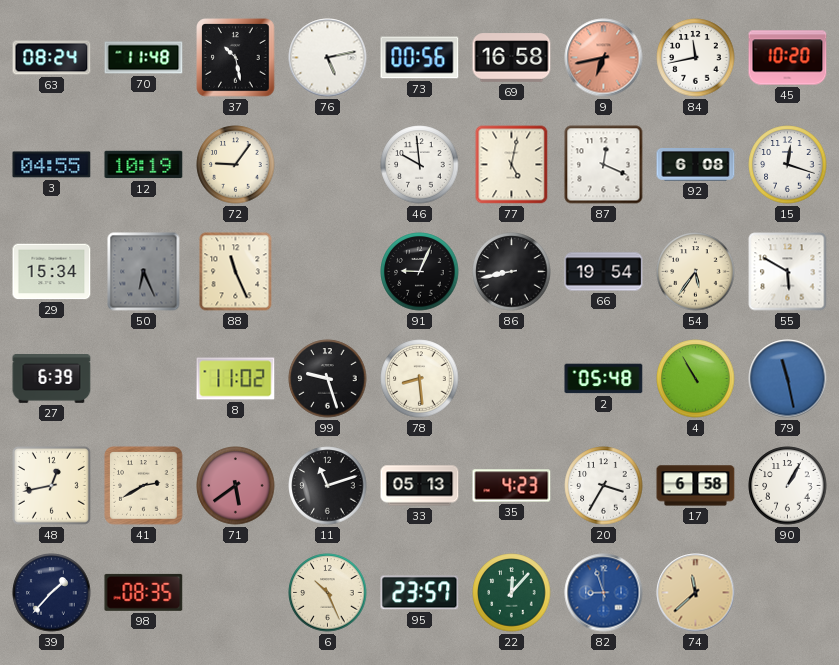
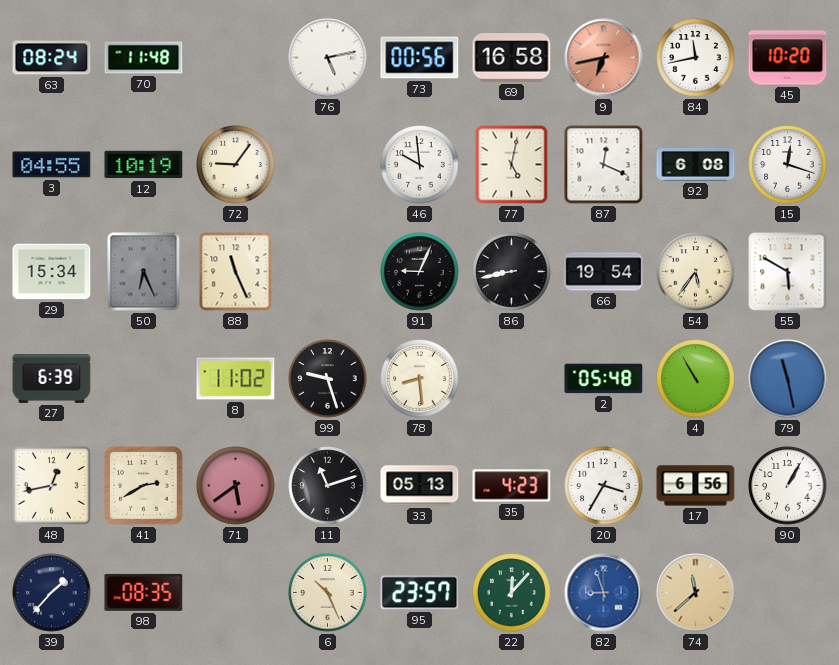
37: 10:28 -> none
17: 6:58 -> 6:56
